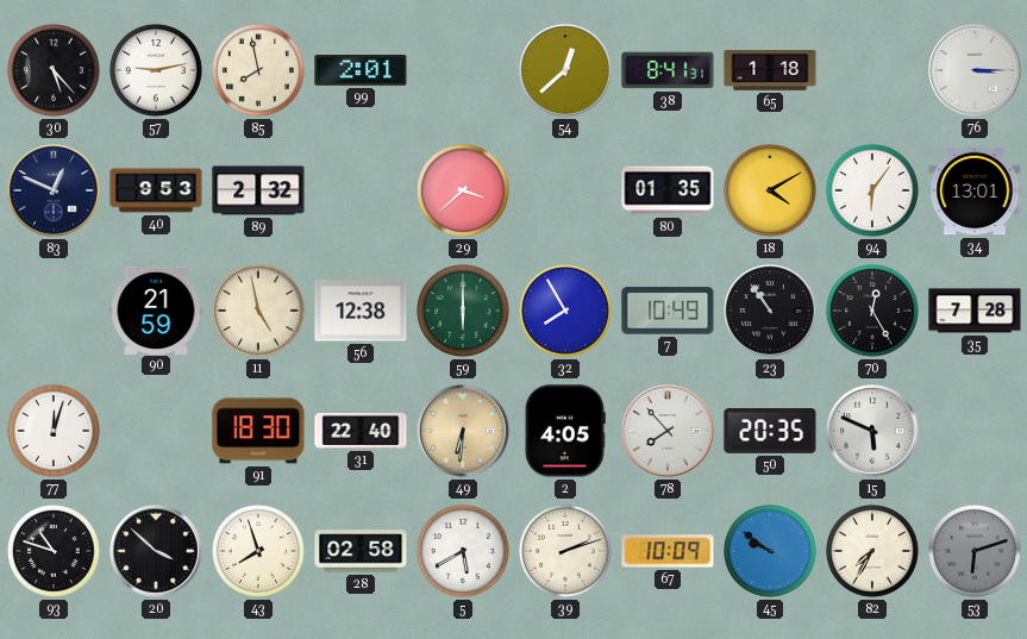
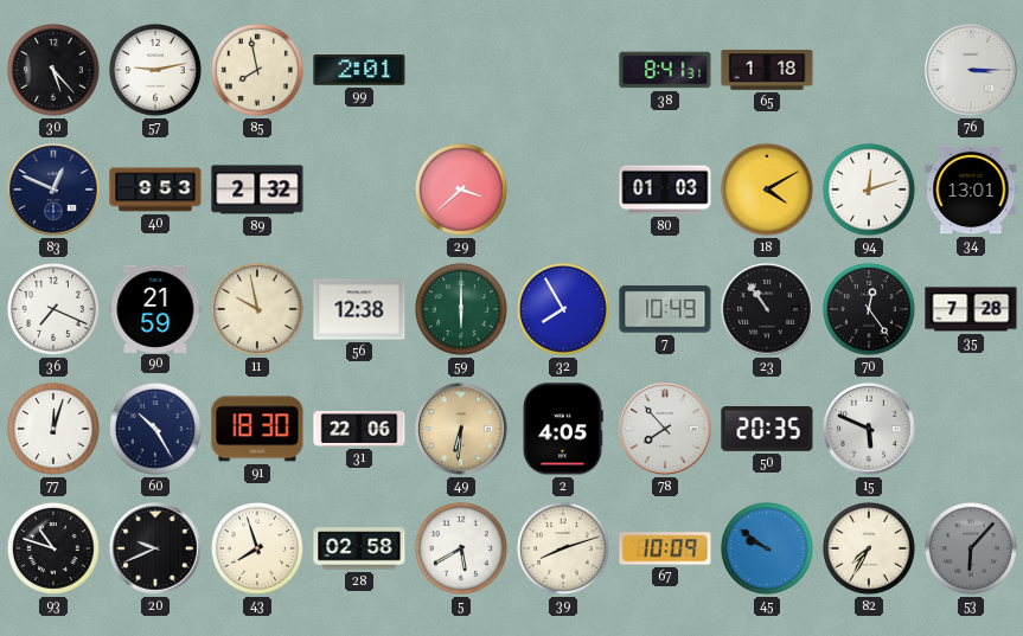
54: 12:38 -> none
80: 01:35 -> 01:03
94: 6:06 -> 12:12
36: none -> 7:19
11: 4:58 -> 9:58
70: 12:25 -> 12:24
60: none -> 10:25
31: 22:40 -> 22:06
20: 3:52 -> 9:41
39: 2:12 -> 8:12
53: 6:12 -> 6:07
